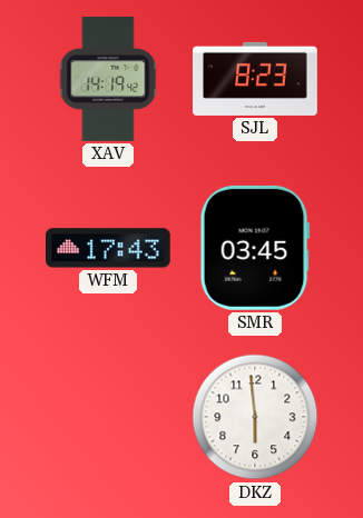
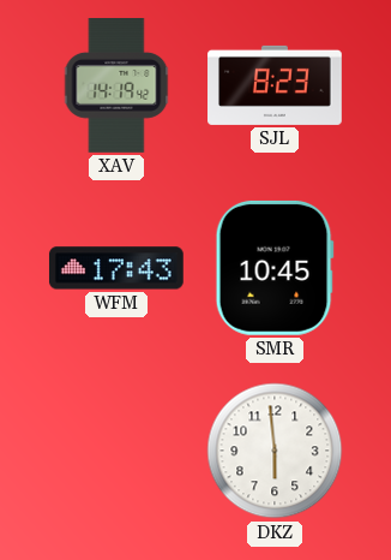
SMR: 03:45 -> 10:45
